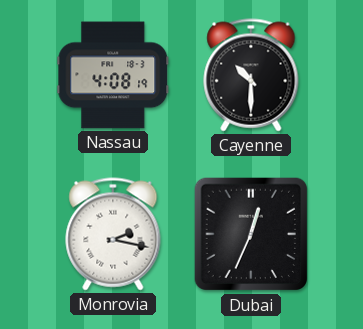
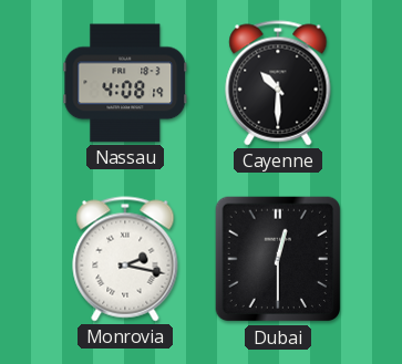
Dubai: 12:34 -> 12:30
